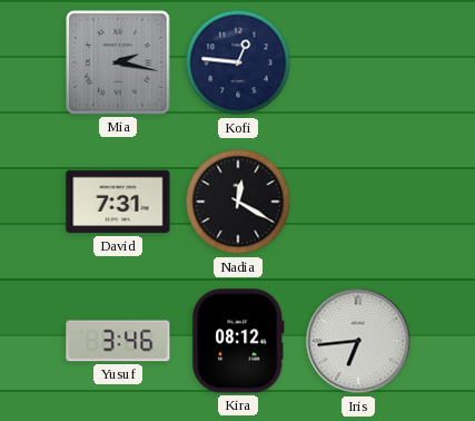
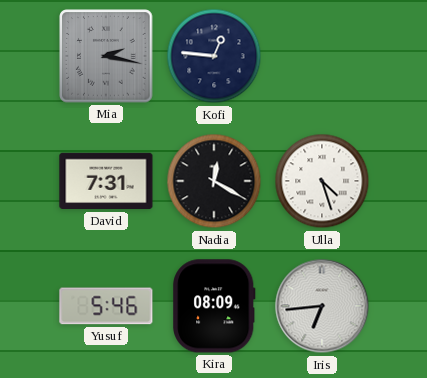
Ulla: none -> 4:27
Yusuf: 3:46 -> 5:46
Kira: 08:12 -> 08:09
